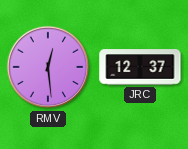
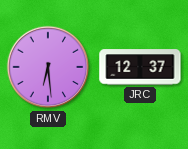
RMV: 12:29 -> 6:29
